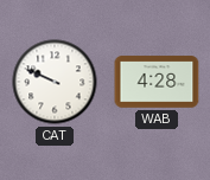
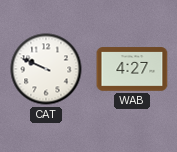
WAB: 4:28 -> 4:27
